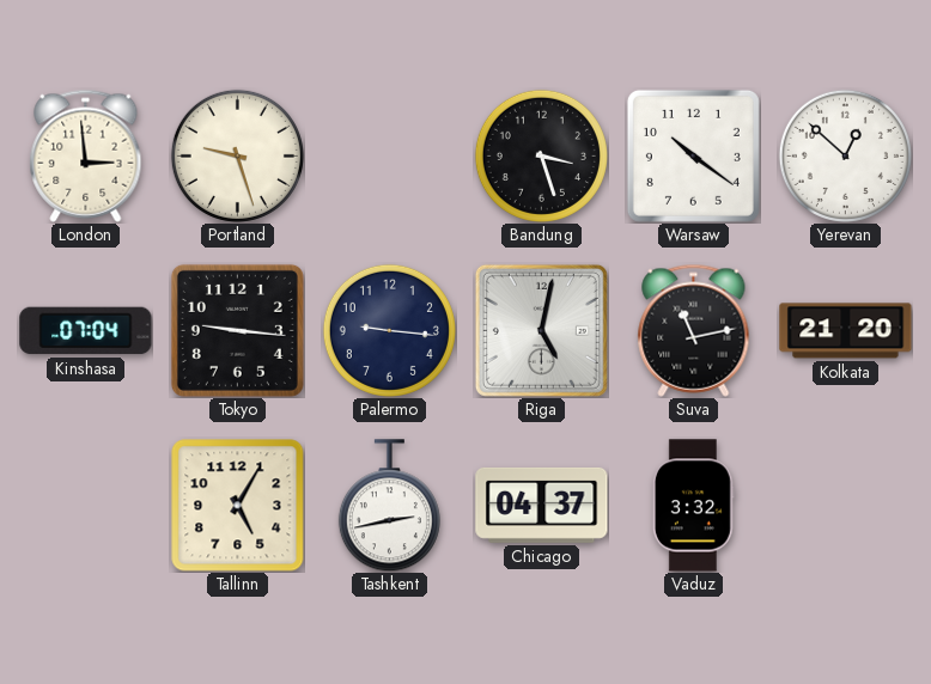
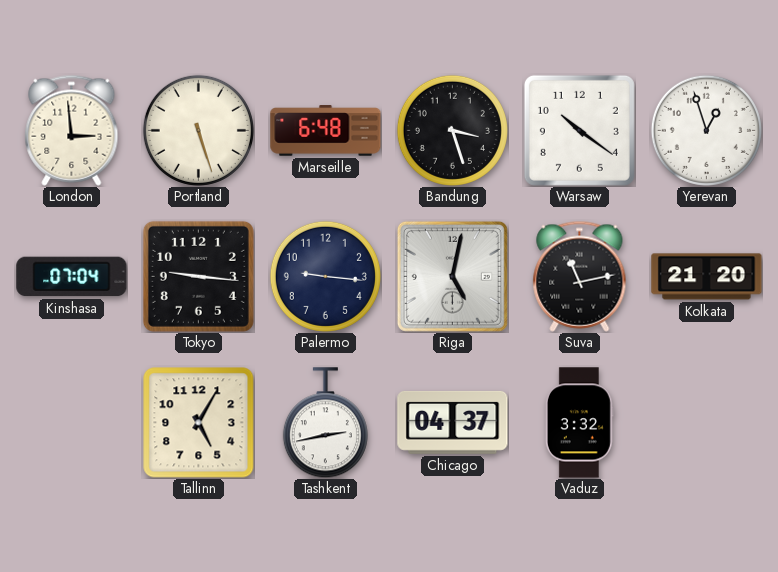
Portland: 9:27 -> 5:27
Marseille: none -> 6:48
Yerevan: 12:52 -> 12:57
